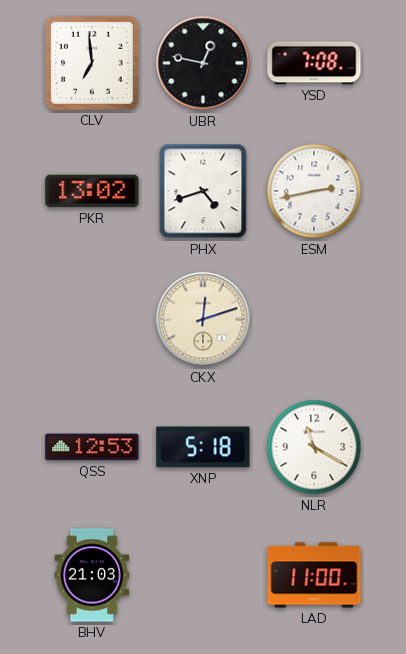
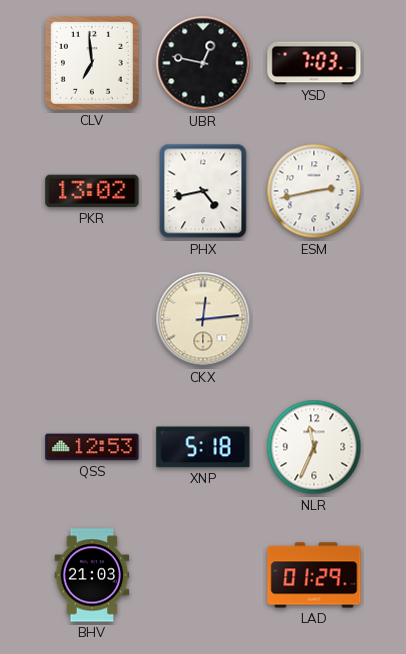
YSD: 7:08 -> 7:03
PHX: 4:42 -> 4:43
CKX: 12:12 -> 12:14
NLR: 11:20 -> 11:34
LAD: 11:00 -> 01:29
